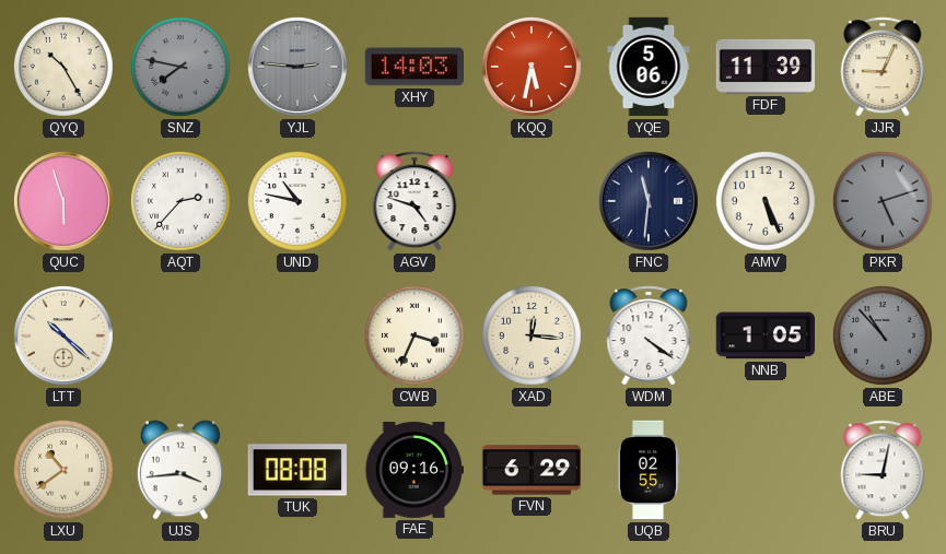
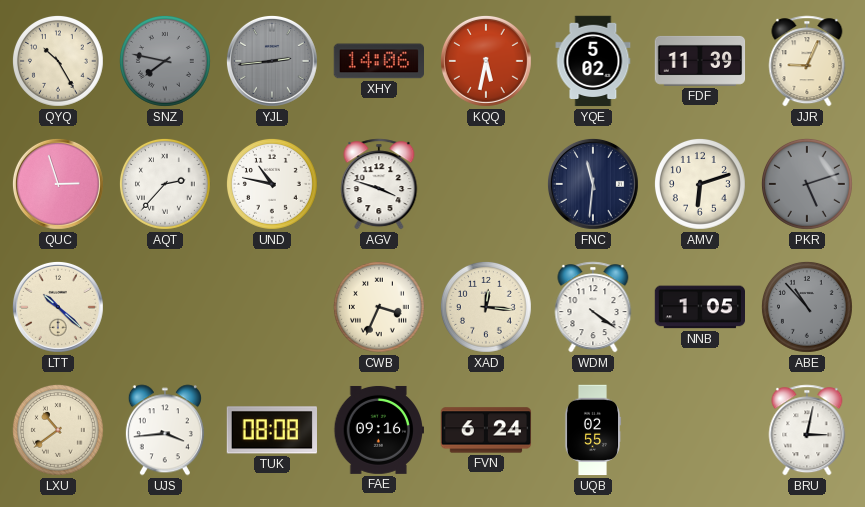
YJL: 2:46 -> 2:44
XHY: 14:03 -> 14:06
YQE: 5:06 -> 5:02
QUC: 5:57 -> 2:57
AGV: 4:48 -> 3:48
AMV: 5:26 -> 6:12
FVN: 6:29 -> 6:24
BRU: 9:02 -> 3:02
